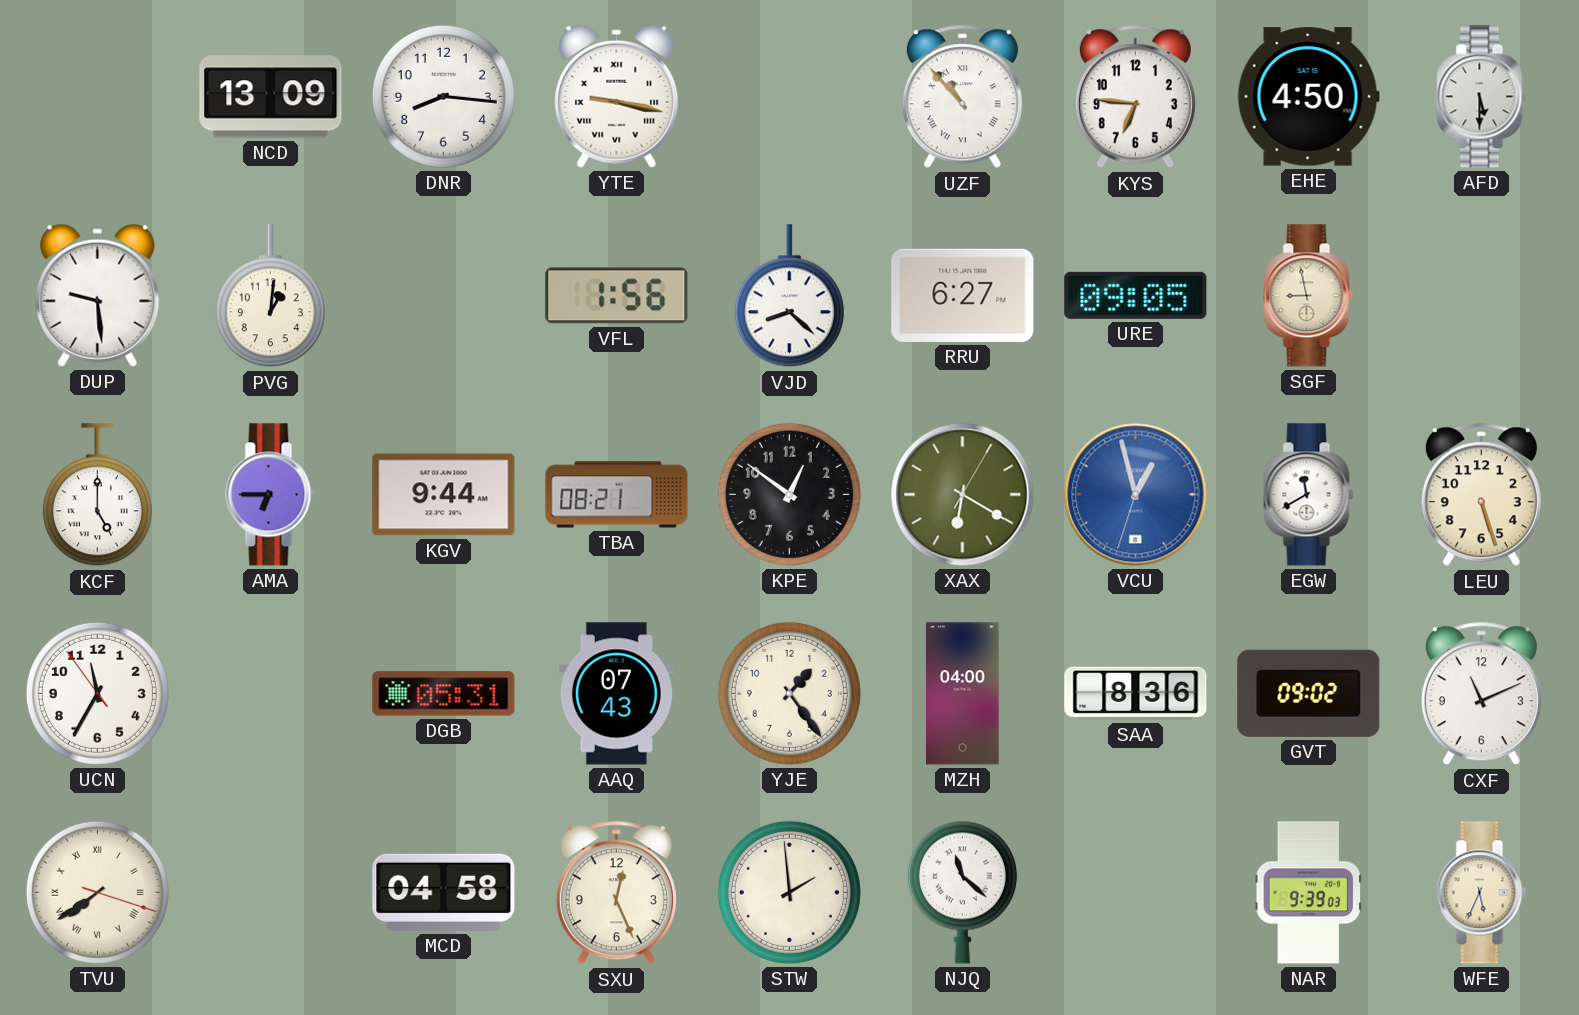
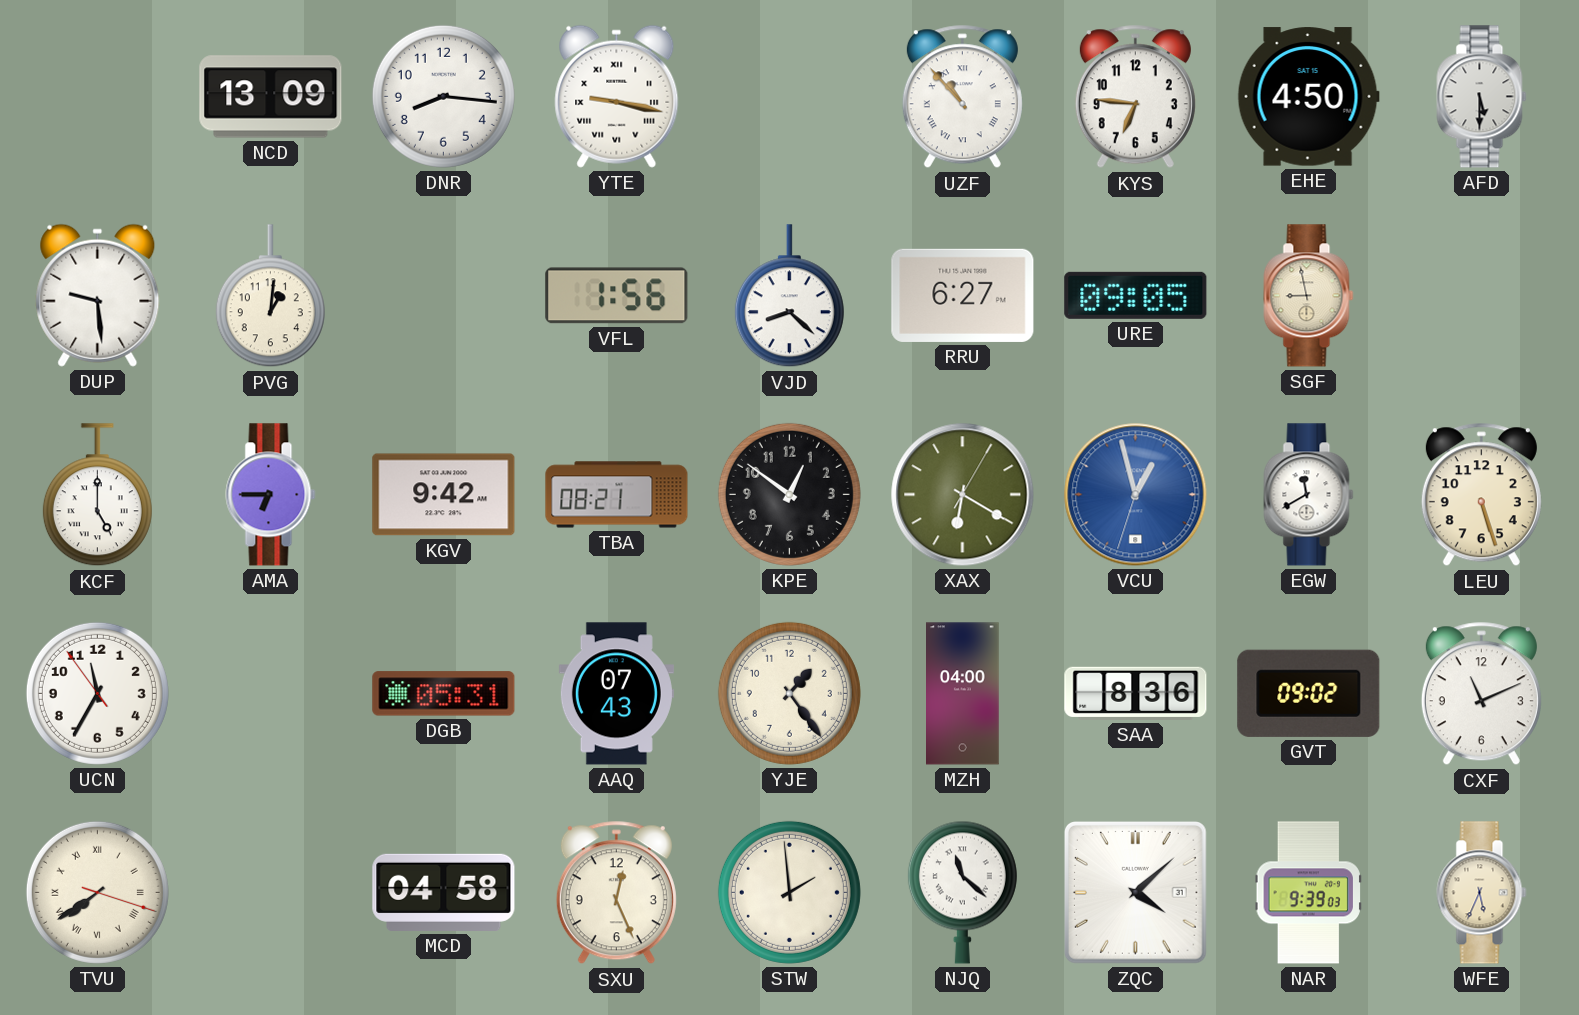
KGV: 9:44 -> 9:42
ZQC: none -> 4:08
